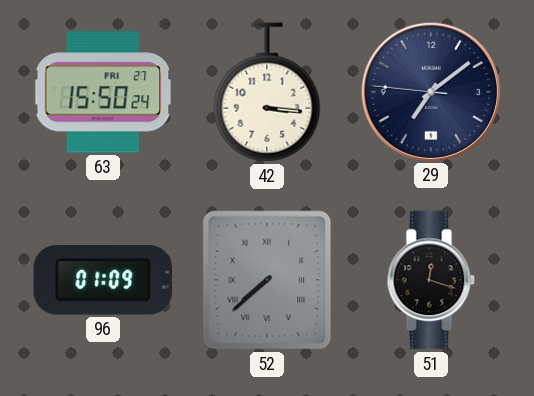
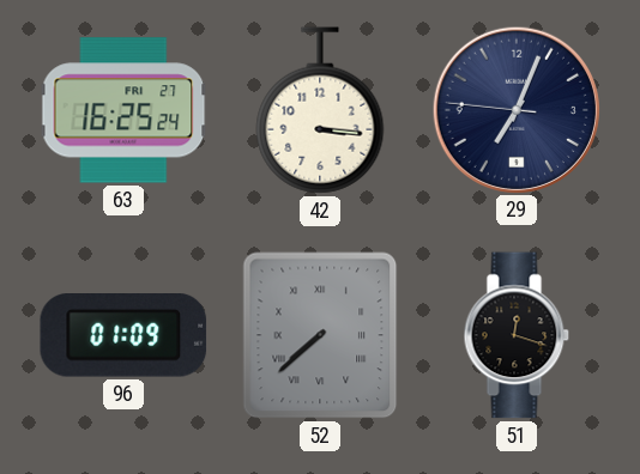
63: 15:50 -> 16:25
29: 7:08 -> 7:03
